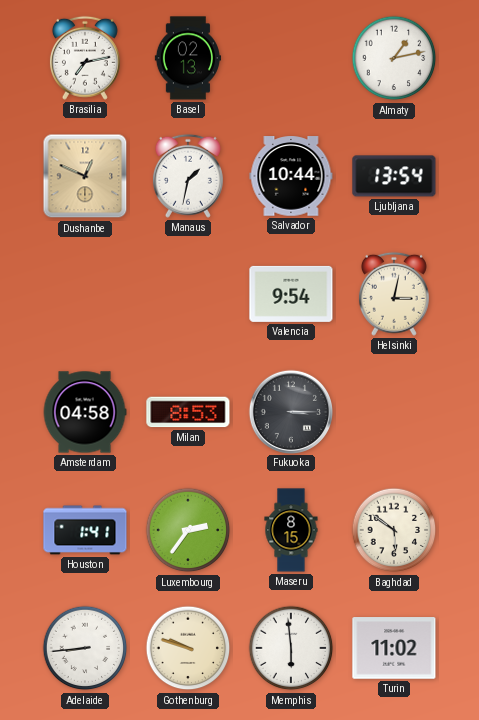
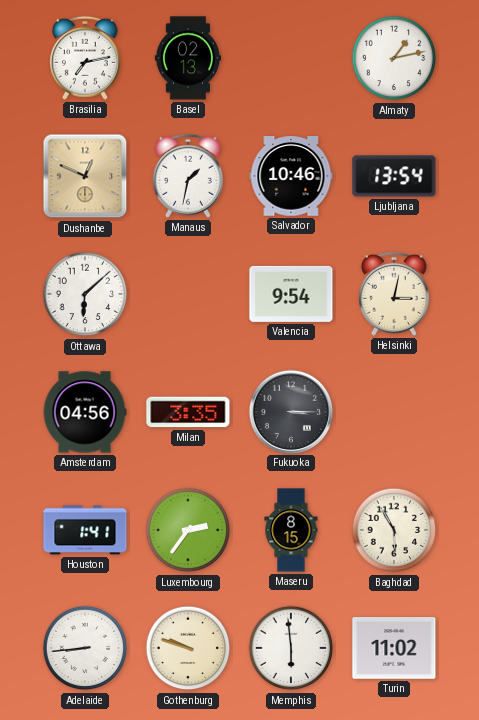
Salvador: 10:44 -> 10:46
Ottawa: none -> 6:08
Amsterdam: 04:58 -> 04:56
Milan: 8:53 -> 3:35
Baghdad: 5:51 -> 5:55
